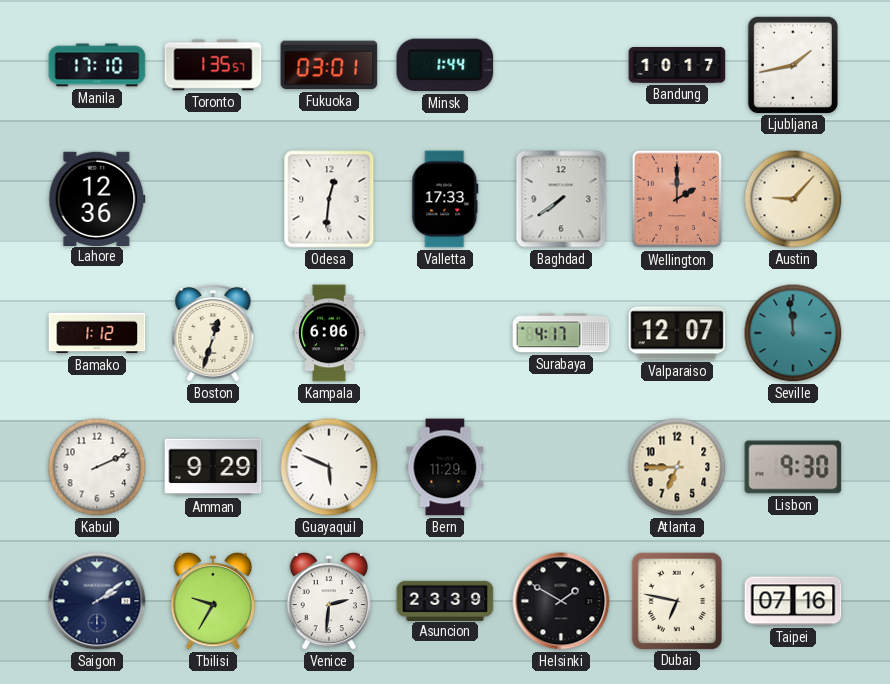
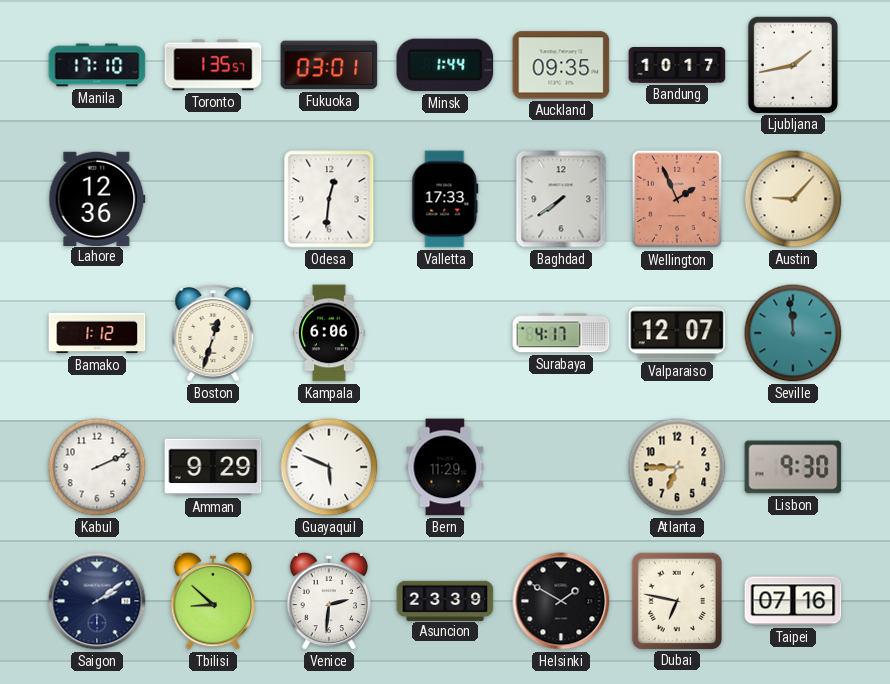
Auckland: none -> 09:35
Wellington: 2:00 -> 1:56
Tbilisi: 9:35 -> 8:52
